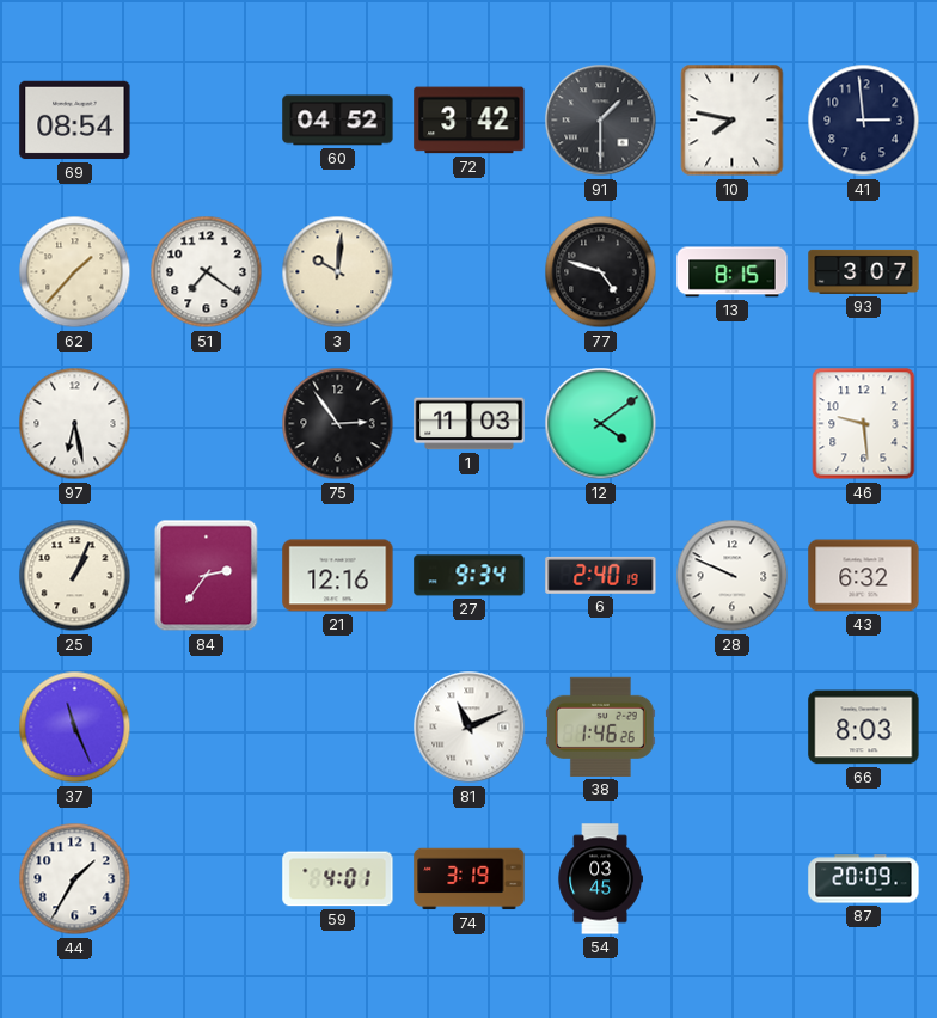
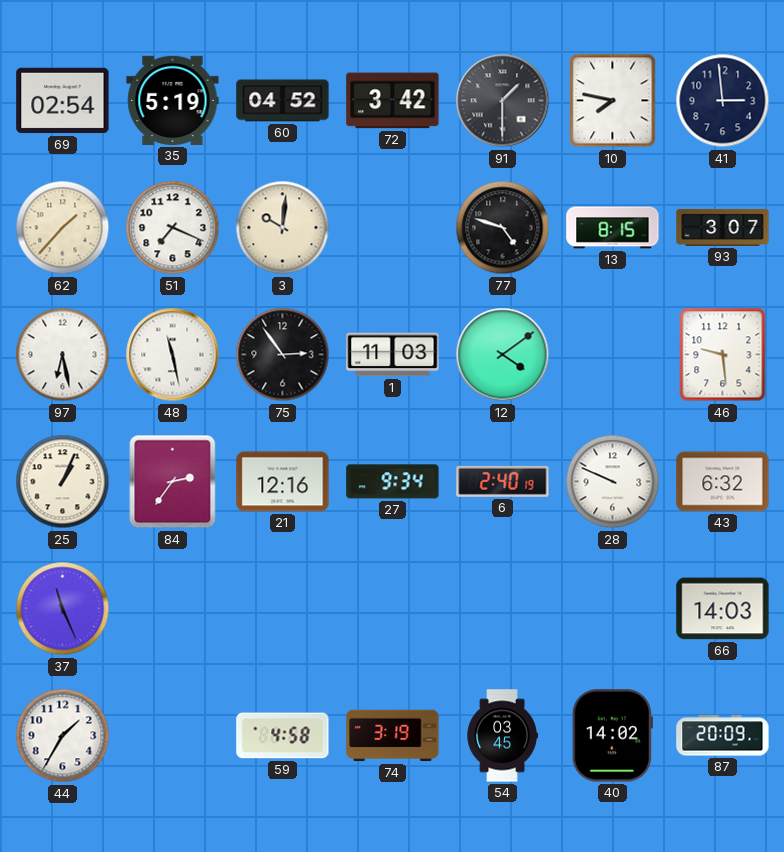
69: 08:54 -> 02:54
35: none -> 5:19
51: 7:21 -> 7:19
48: none -> 11:28
81: 11:11 -> none
38: 1:46 -> none
66: 8:03 -> 14:03
59: 4:01 -> 4:58
40: none -> 14:02
